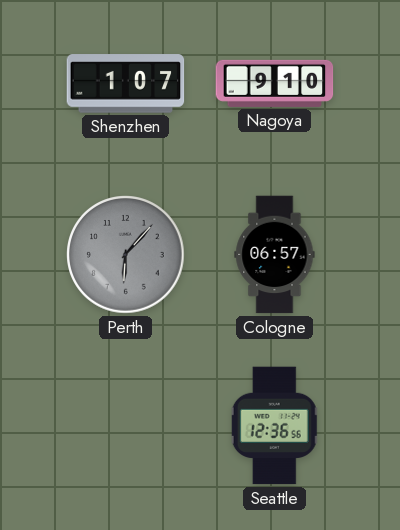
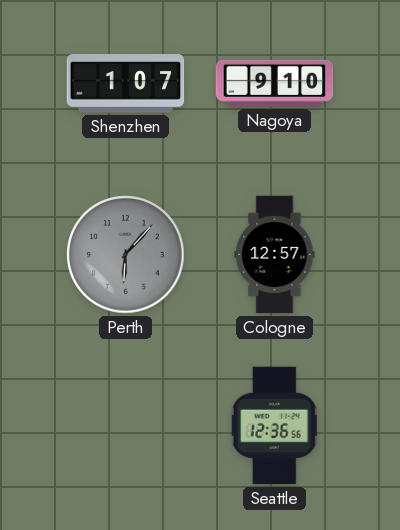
Cologne: 06:57 -> 12:57
